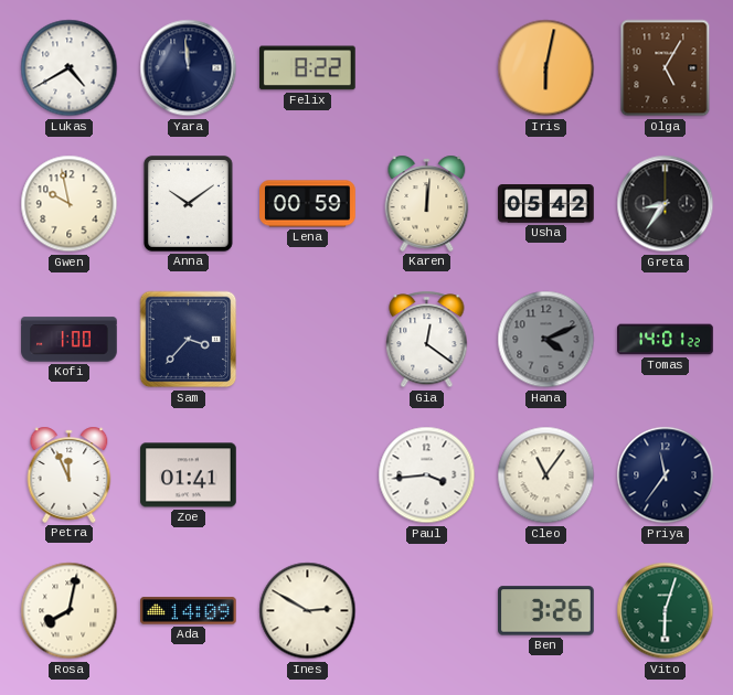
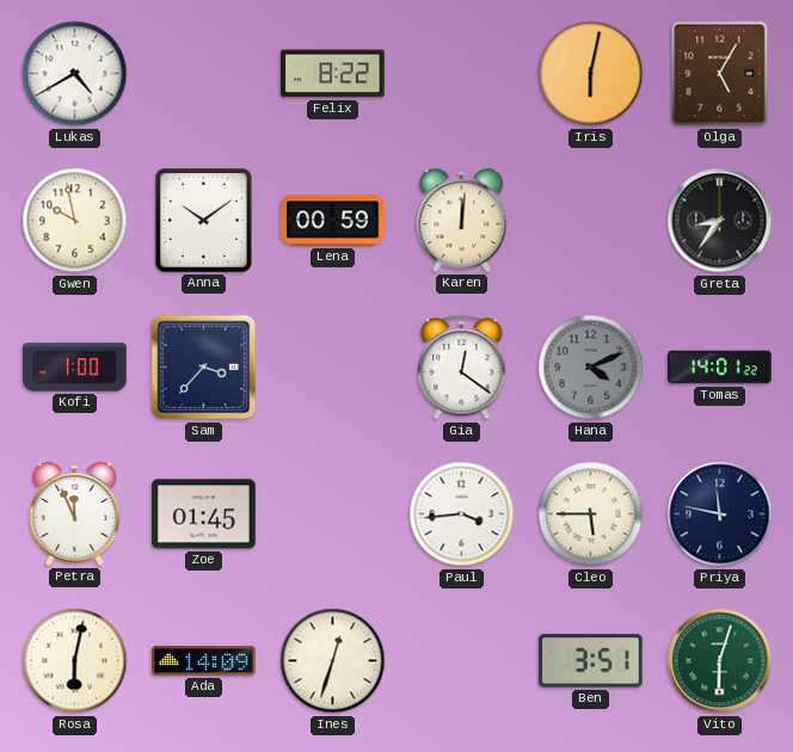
Yara: 11:59 -> none
Usha: 05:42 -> none
Zoe: 01:41 -> 01:45
Cleo: 11:06 -> 5:45
Priya: 11:36 -> 11:47
Rosa: 8:02 -> 6:02
Ines: 2:50 -> 12:33
Ben: 3:26 -> 3:51
